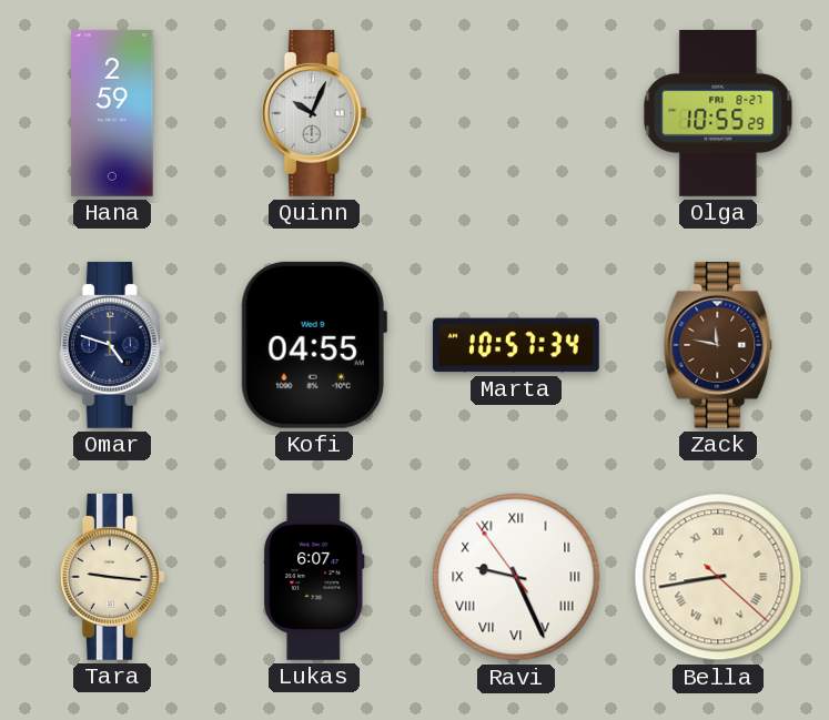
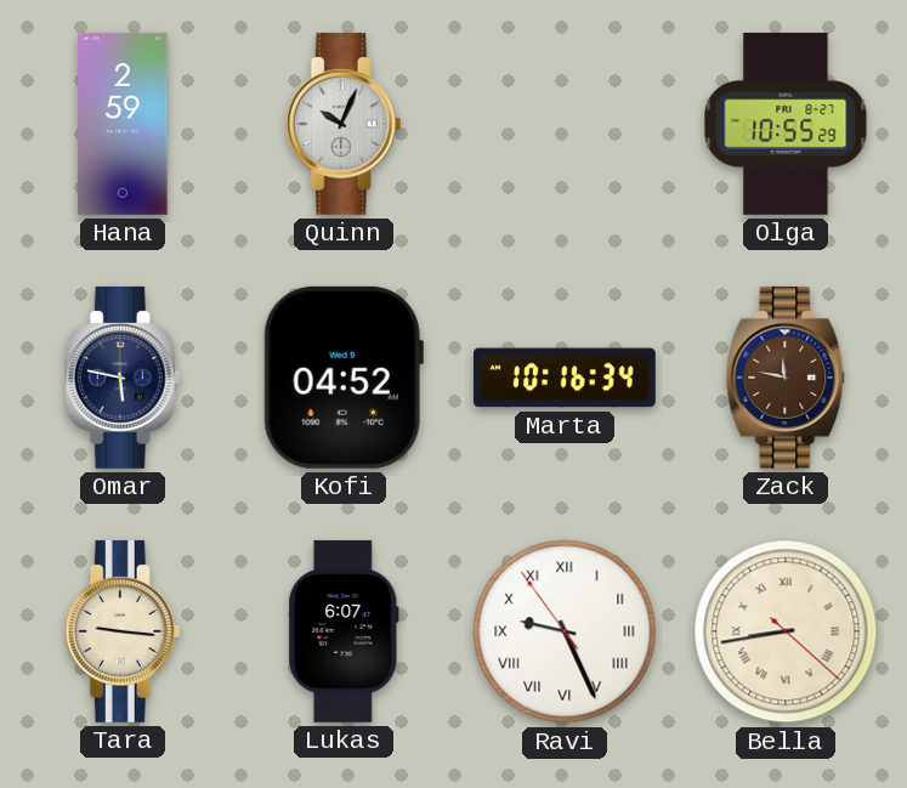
Omar: 4:48 -> 5:47
Kofi: 04:55 -> 04:52
Marta: 10:57 -> 10:16
